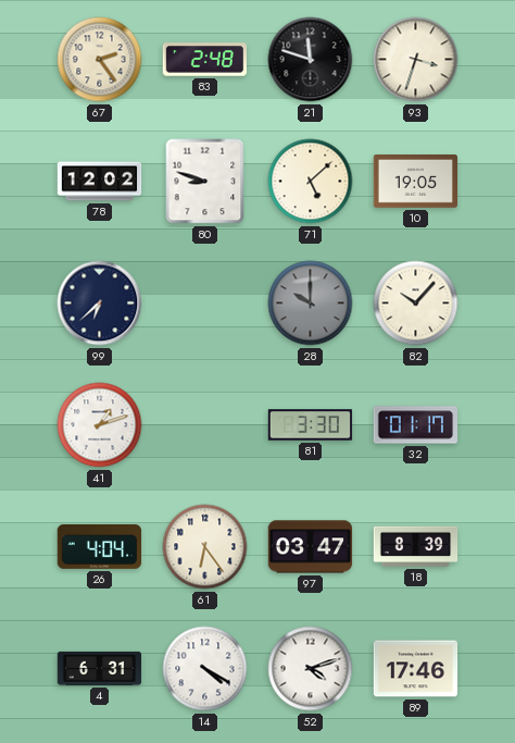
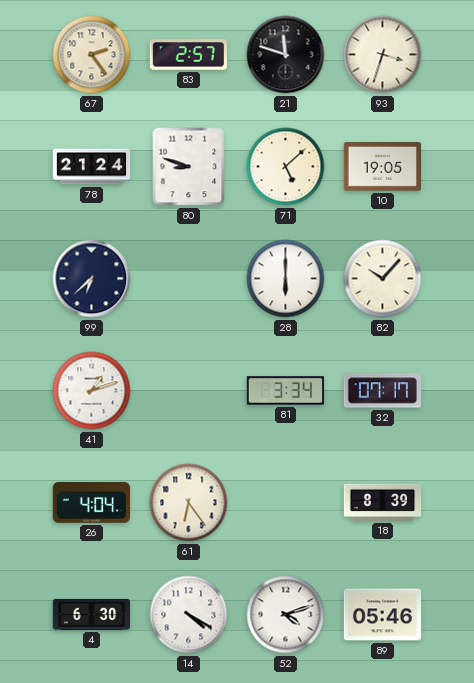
83: 2:48 -> 2:57
78: 12:02 -> 21:24
28: 10:00 -> 6:00
28 dial: grey -> white
81: 3:30 -> 3:34
32: 01:17 -> 07:17
97: 03:47 -> none
4: 6:31 -> 6:30
89: 17:46 -> 05:46
